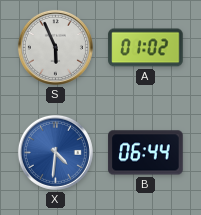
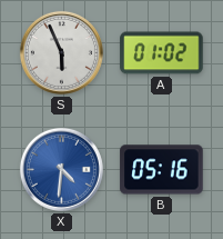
B: 06:44 -> 05:16
